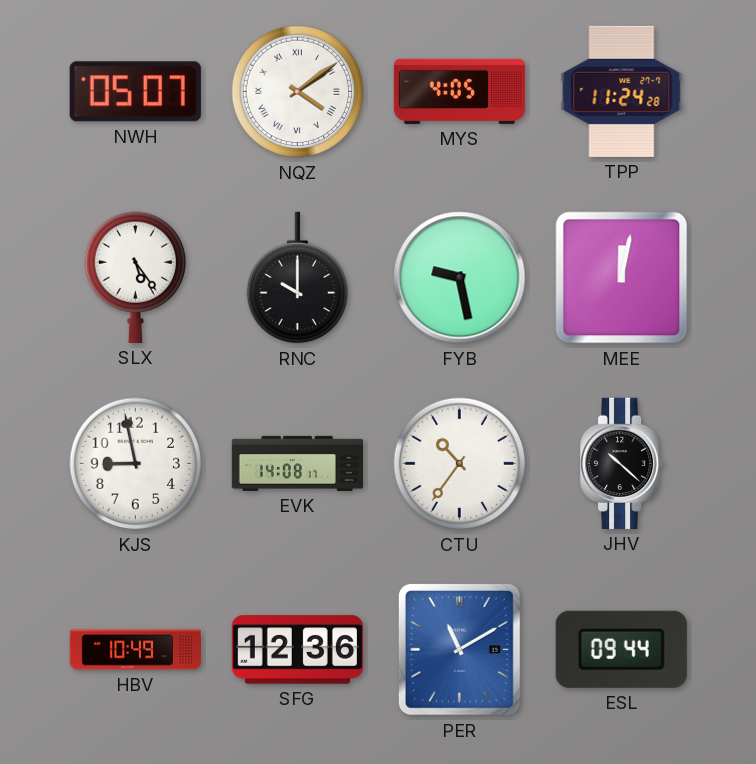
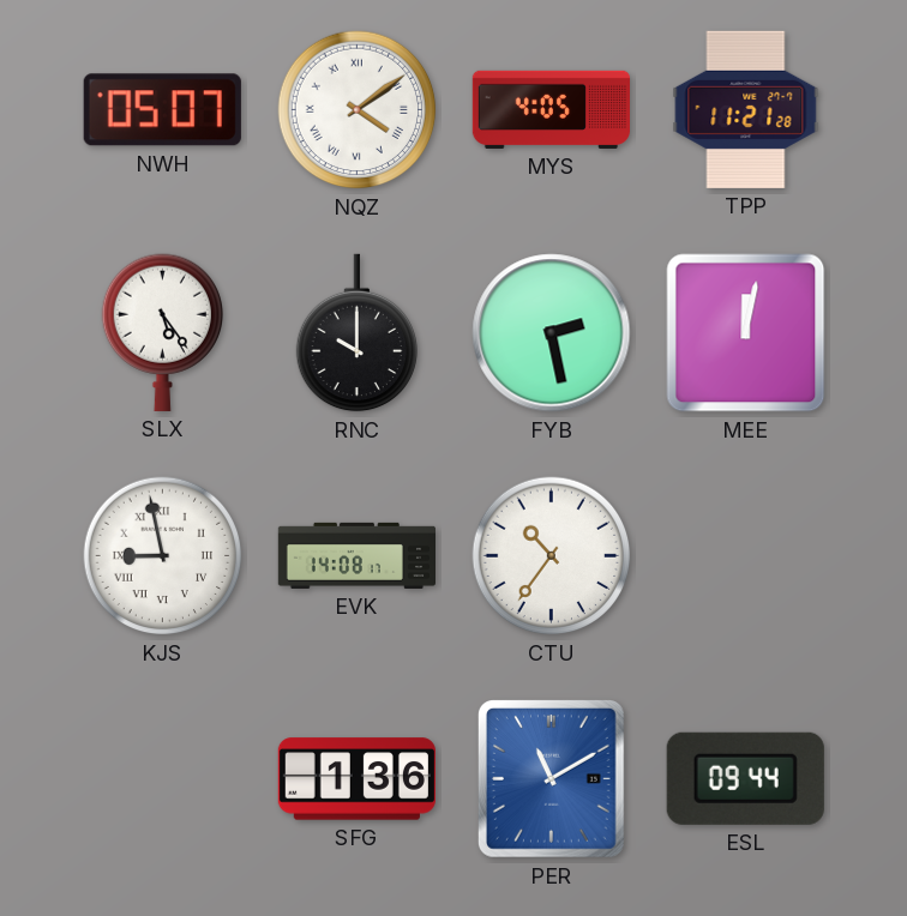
TPP: 11:24 -> 11:21
FYB: 9:28 -> 2:28
KJS numerals: Arabic -> Roman
JHV: 10:22 -> none
HBV: 10:49 -> none
SFG: 12:36 -> 1:36
